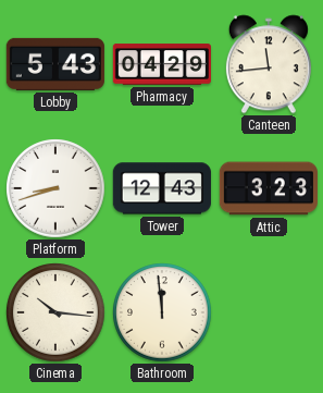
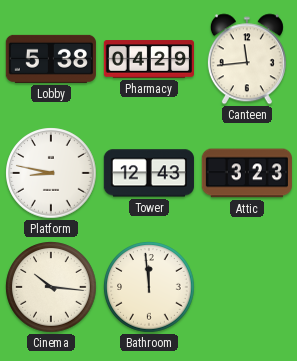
Lobby: 5:43 -> 5:38
Platform: 8:42 -> 8:47
